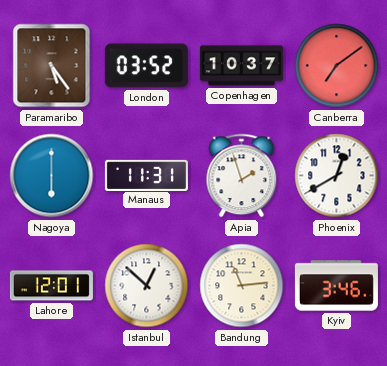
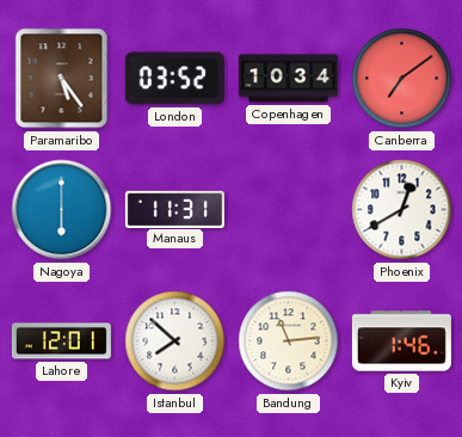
Copenhagen: 10:37 -> 10:34
Apia: 1:57 -> none
Istanbul: 12:52 -> 7:52
Kyiv: 3:46 -> 1:46
